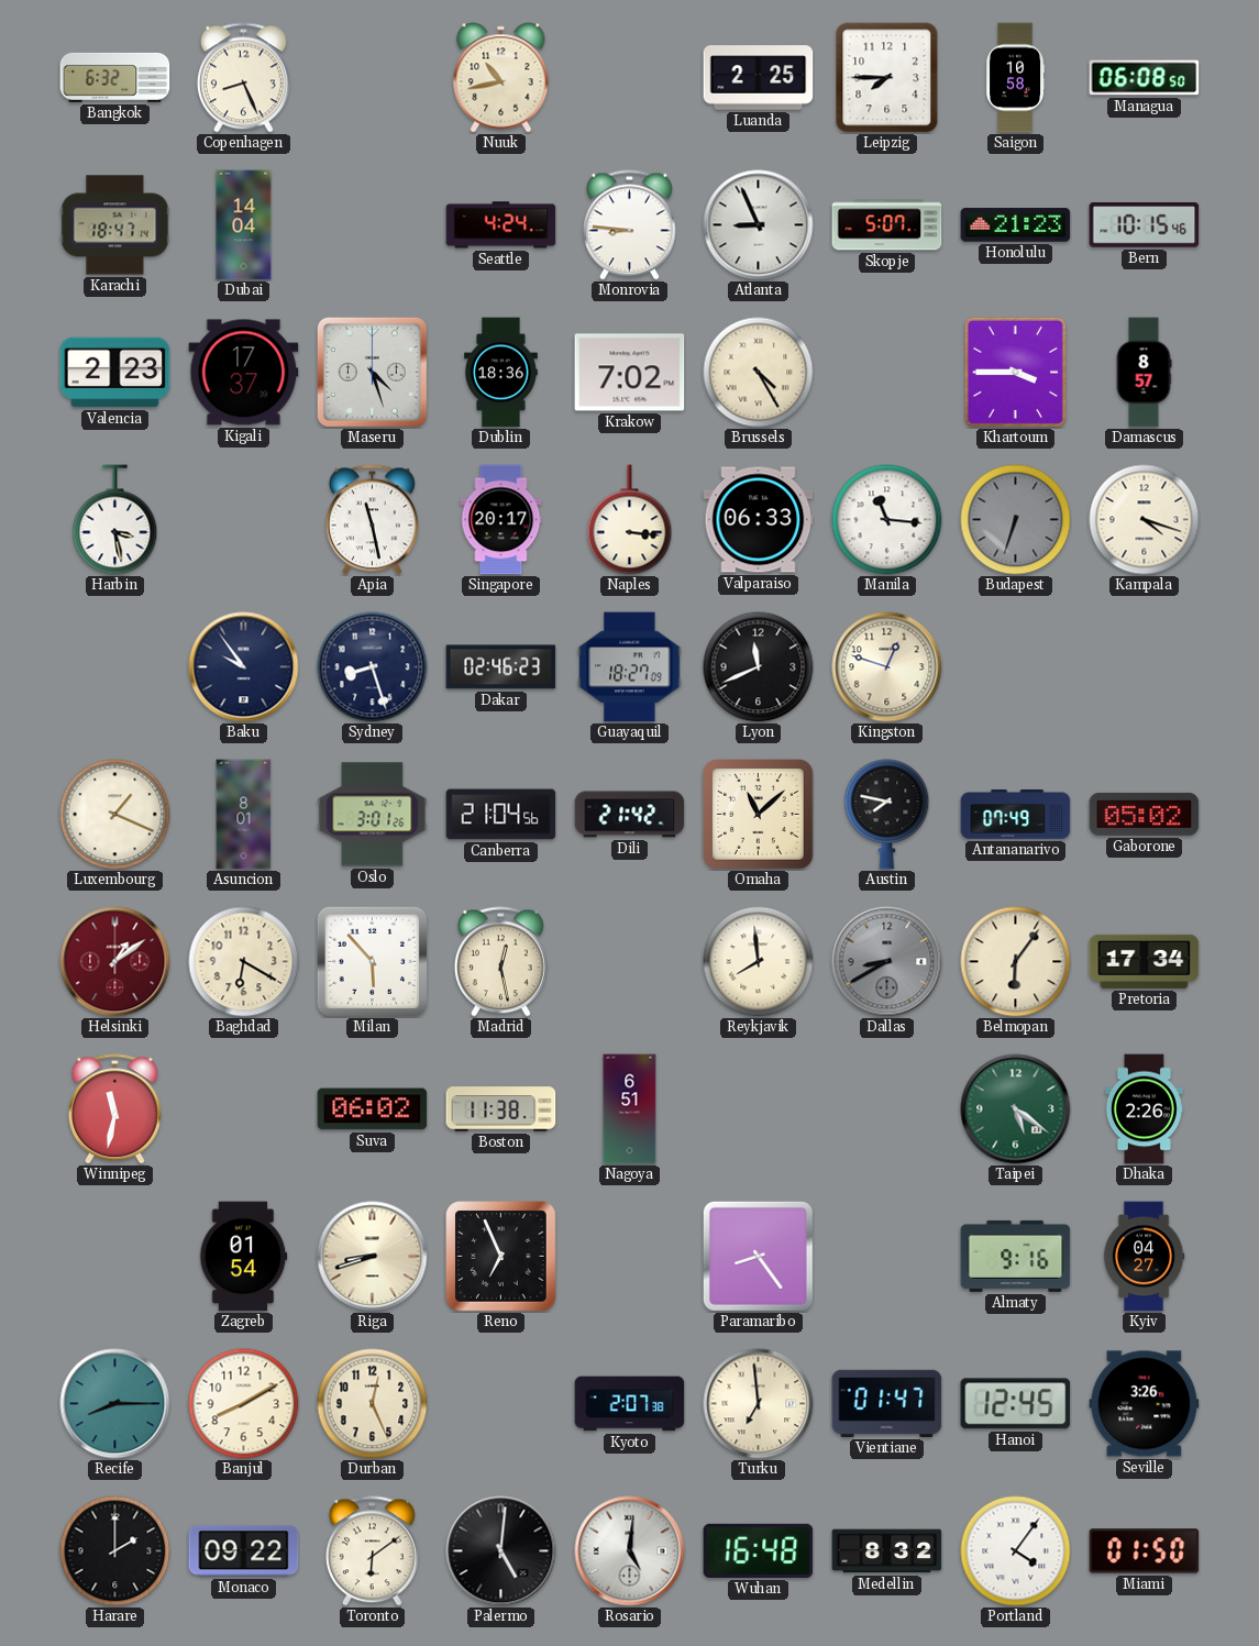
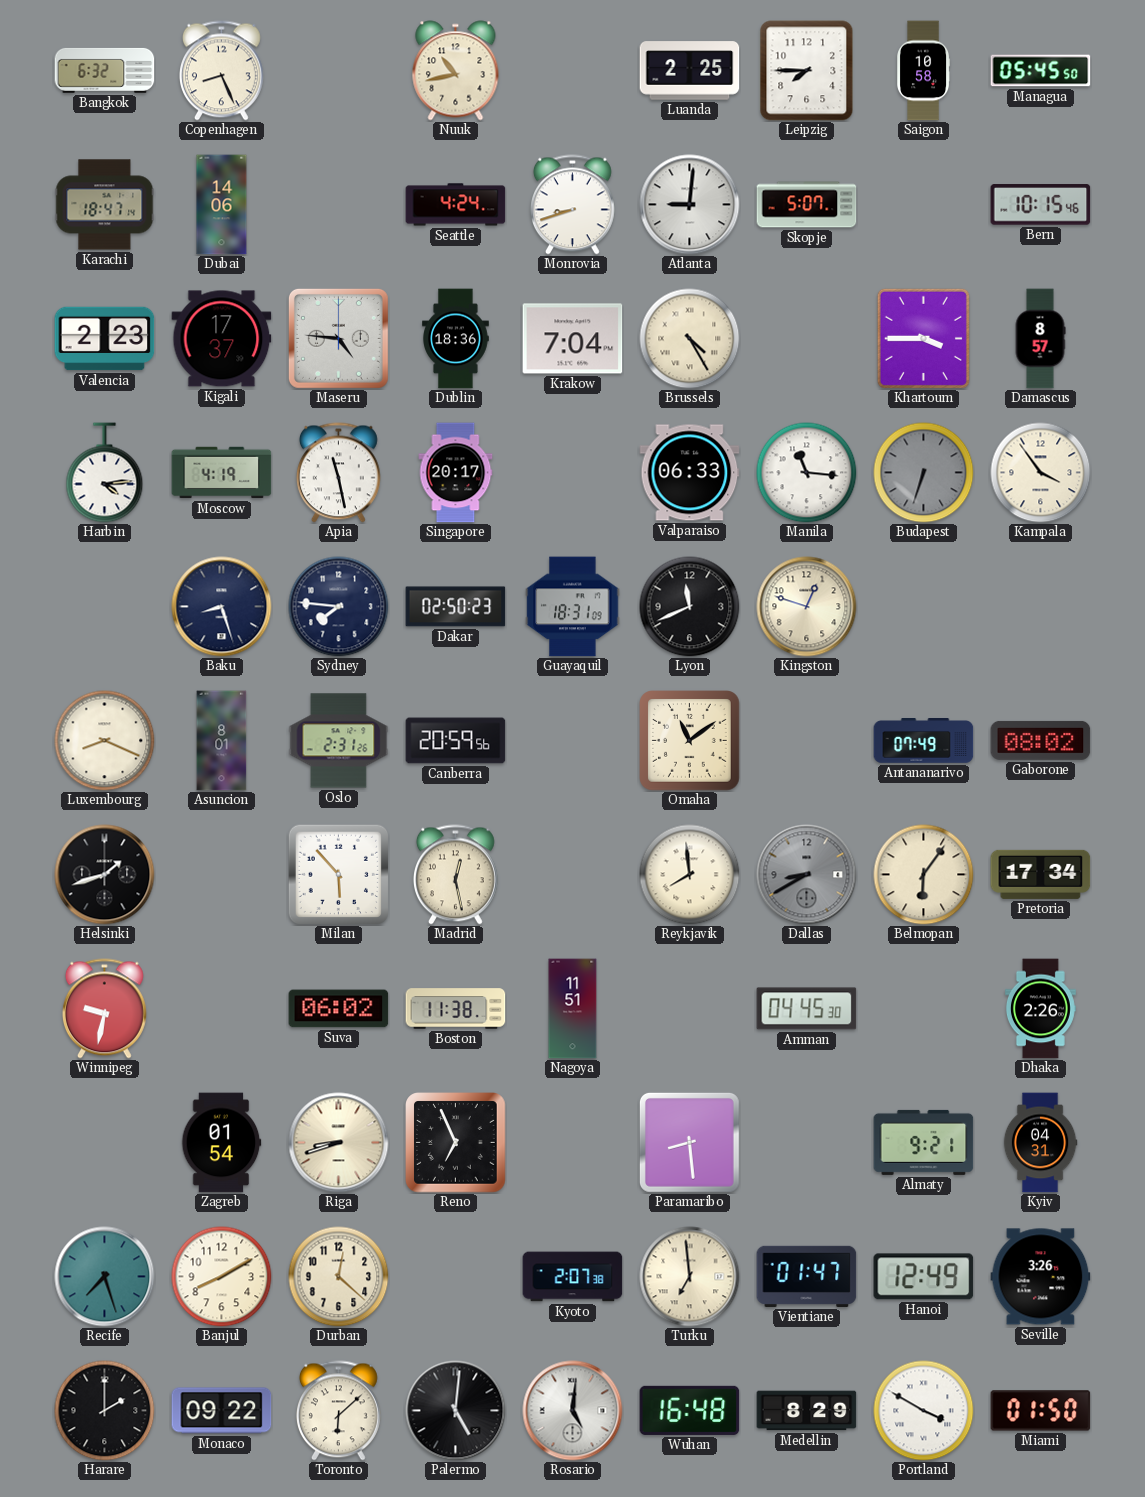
Managua: 06:08 -> 05:45
Dubai: 14:04 -> 14:06
Monrovia: 8:46 -> 8:42
Atlanta: 8:56 -> 9:01
Honolulu: 21:23 -> none
Maseru: 4:27 -> 4:46
Krakow: 7:02 -> 7:04
Harbin: 3:28 -> 4:14
Moscow: none -> 4:19
Naples: 3:16 -> none
Kampala: 4:18 -> 3:54
Baku: 9:54 -> 8:27
Sydney: 8:27 -> 7:46
Dakar: 02:46 -> 02:50
Guayaquil: 18:27 -> 18:31
Luxembourg: 1:19 -> 8:19
Oslo: 3:01 -> 2:31
Canberra: 21:04 -> 20:59
Dili: 21:42 -> none
Omaha: 11:08 -> 11:09
Austin: 7:47 -> none
Gaborone: 05:02 -> 08:02
Helsinki: 1:09 -> 1:42
Helsinki dial: burgundy -> black
Baghdad: 6:20 -> none
Winnipeg: 11:32 -> 9:32
Nagoya: 6:51 -> 11:51
Amman: none -> 04:45
Taipei: 5:21 -> none
Paramaribo: 8:24 -> 8:29
Almaty: 9:16 -> 9:21
Kyiv: 04:27 -> 04:31
Recife: 8:15 -> 7:27
Durban: 12:26 -> 12:22
Hanoi: 12:45 -> 12:49
Toronto: 6:09 -> 6:08
Medellin: 8:32 -> 8:29
Portland: 4:06 -> 3:50
